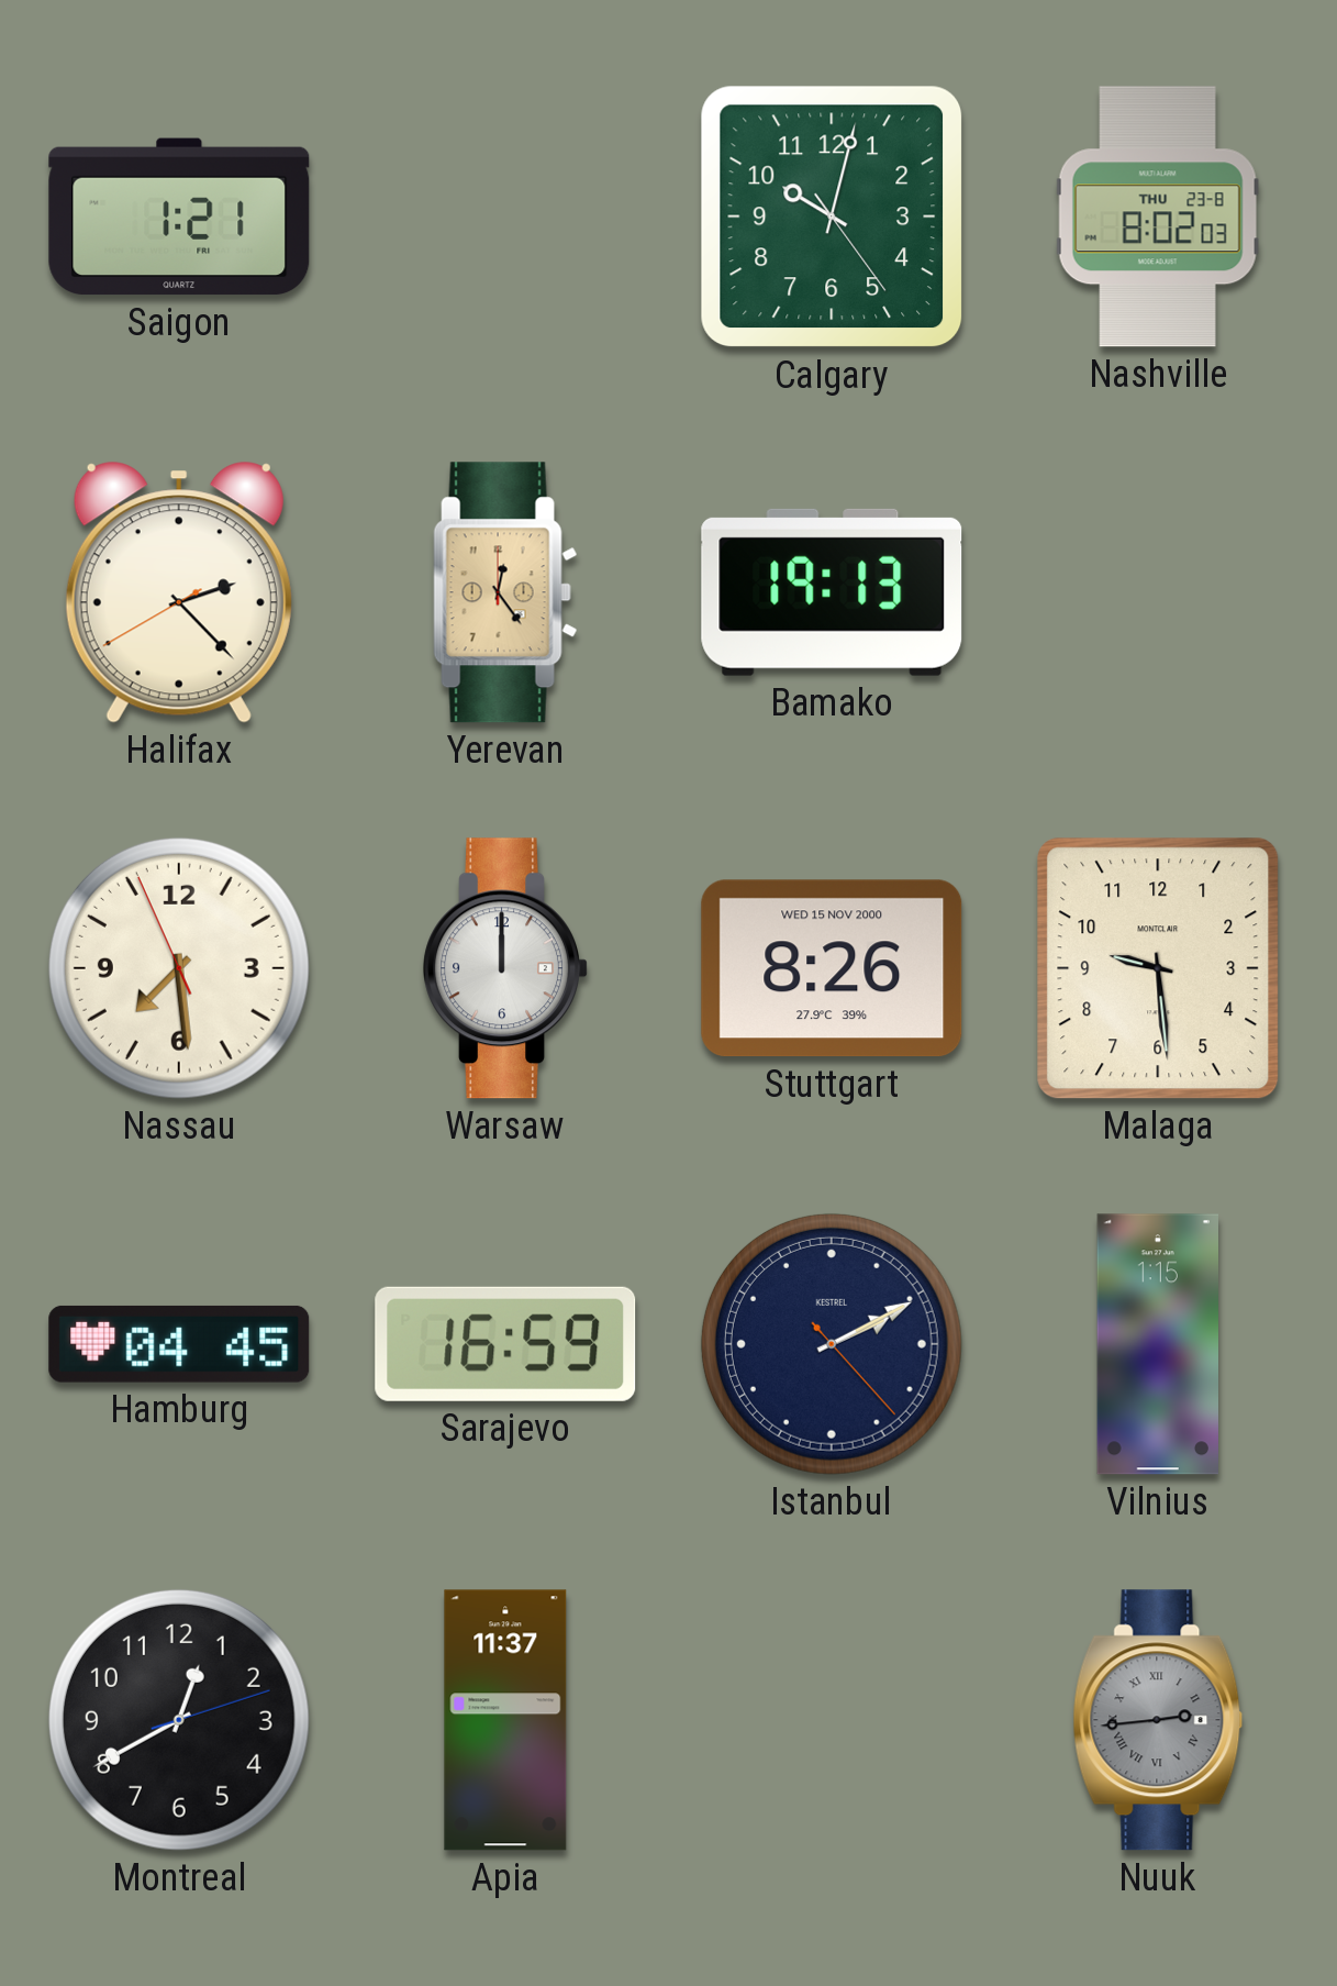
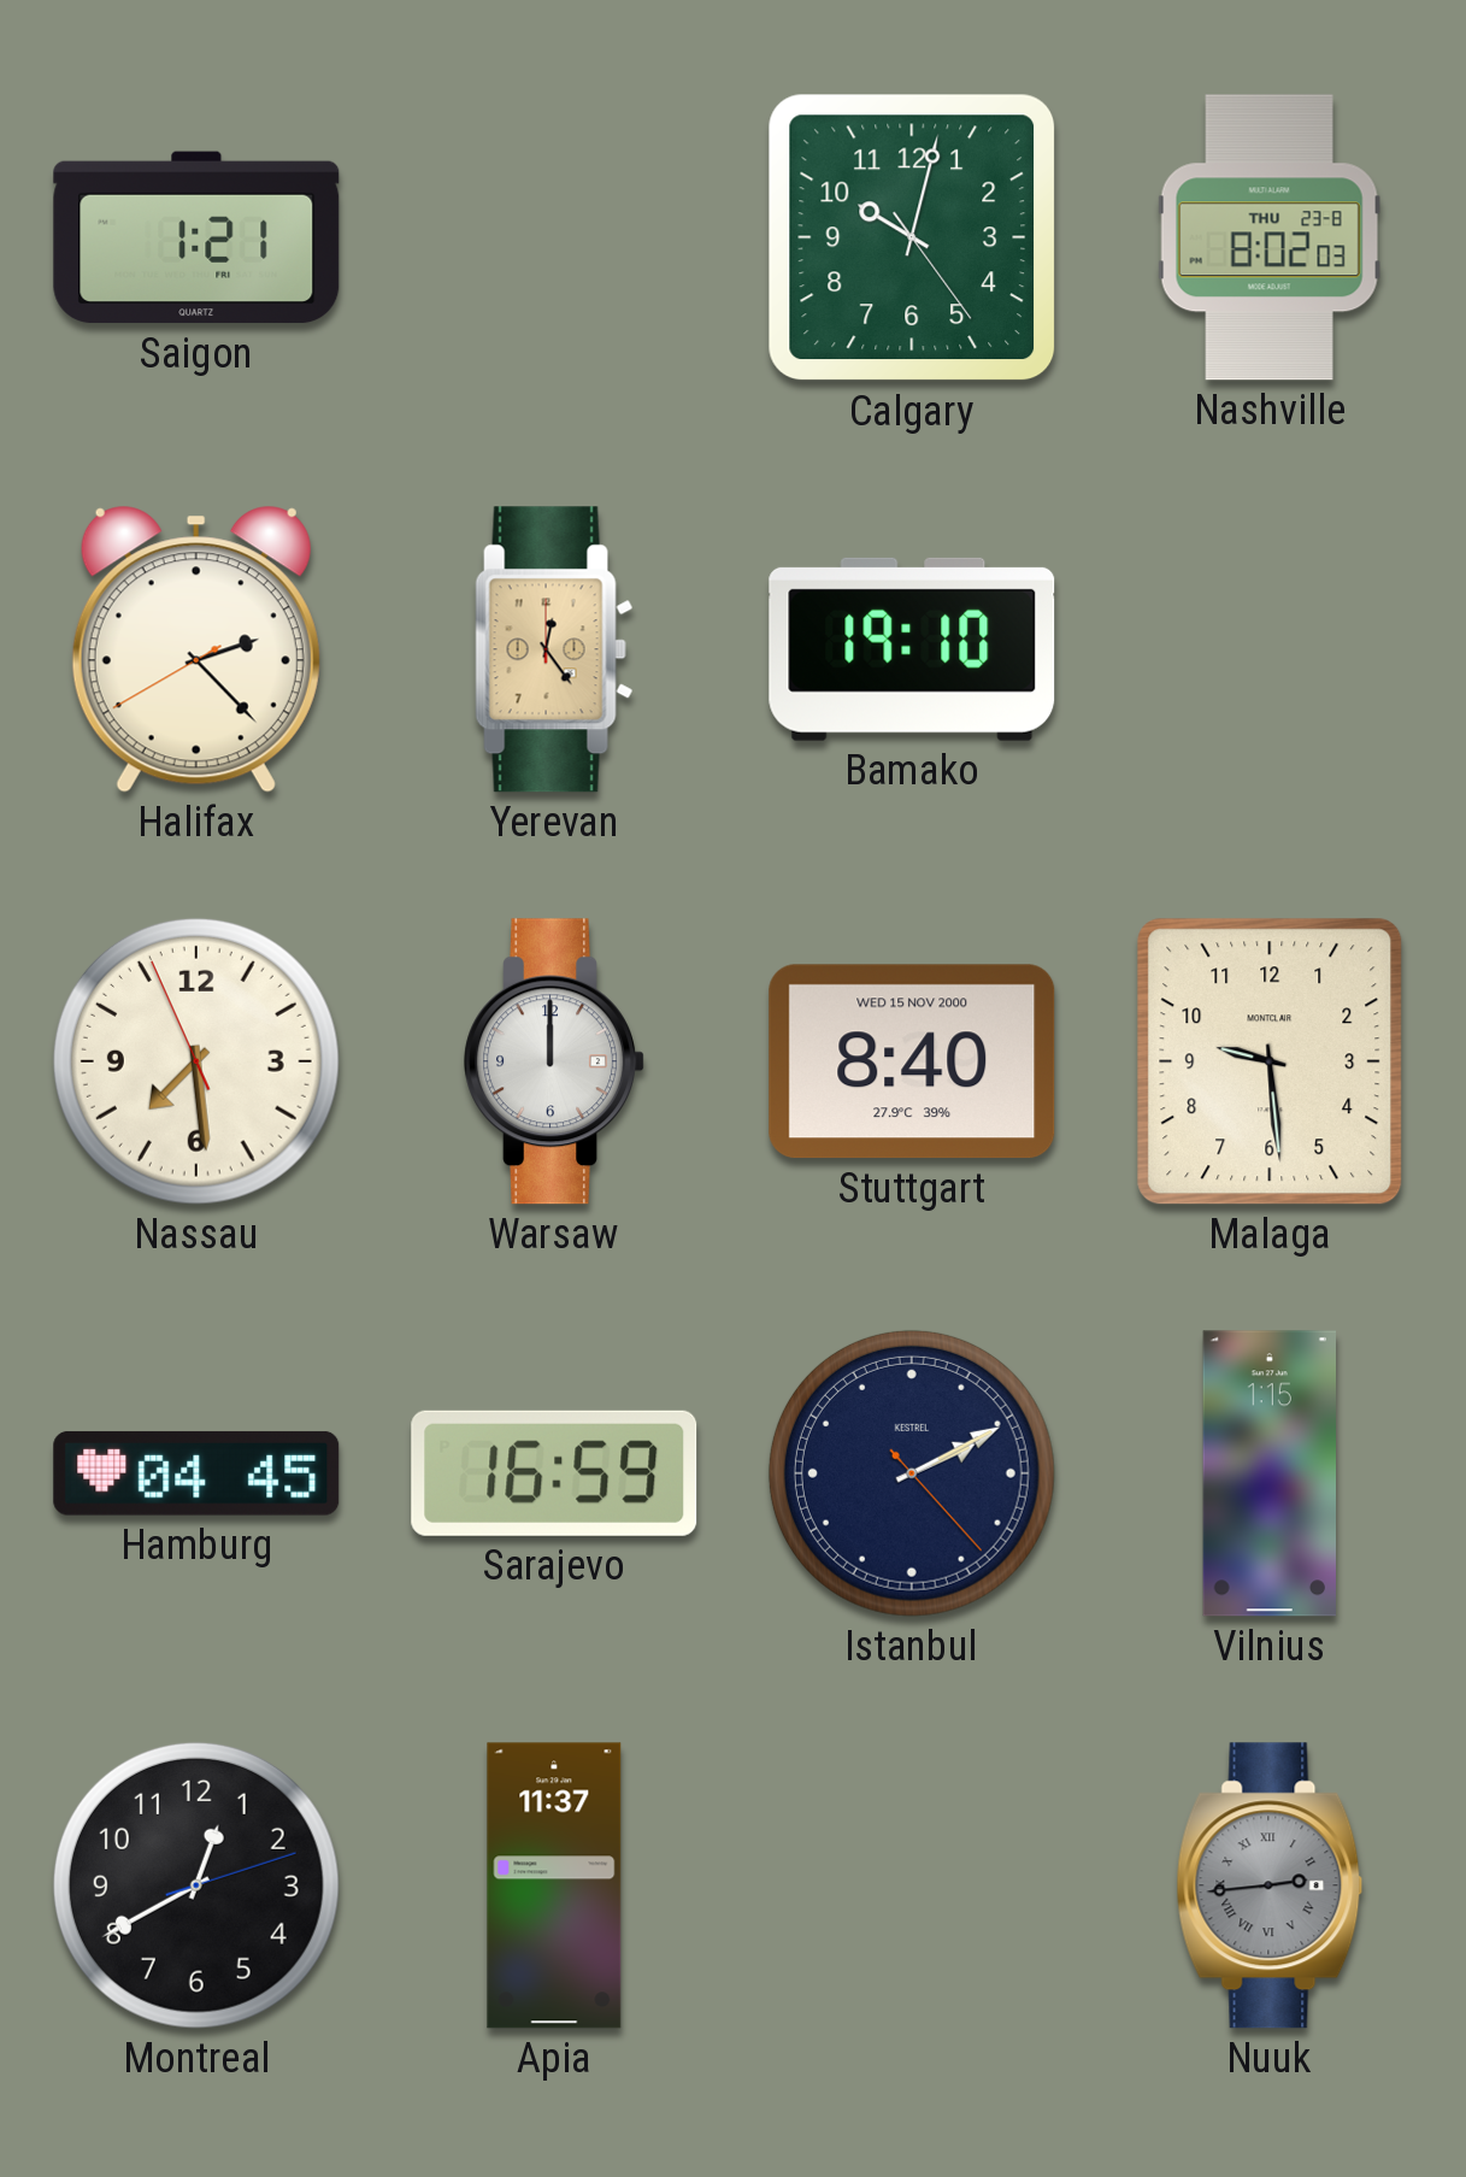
Bamako: 19:13 -> 19:10
Stuttgart: 8:26 -> 8:40
